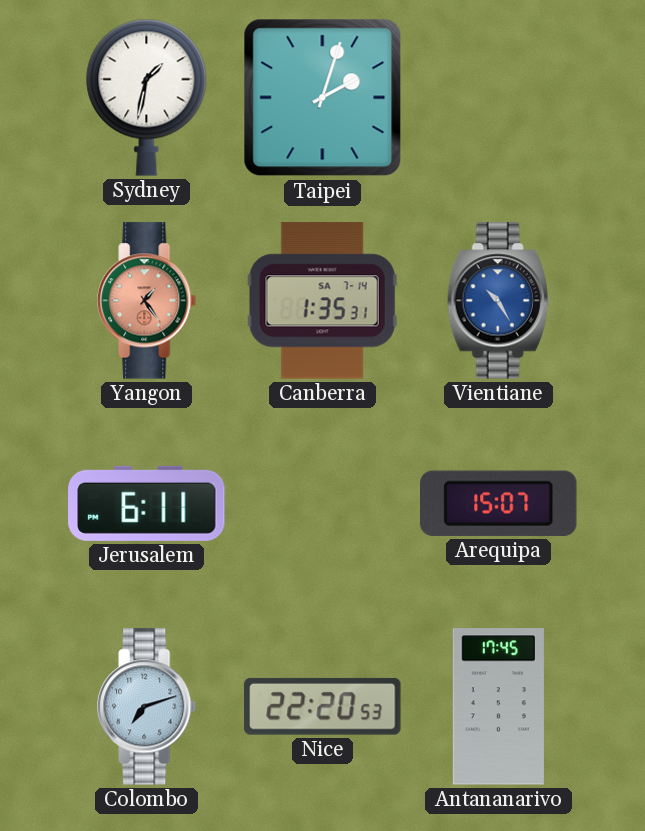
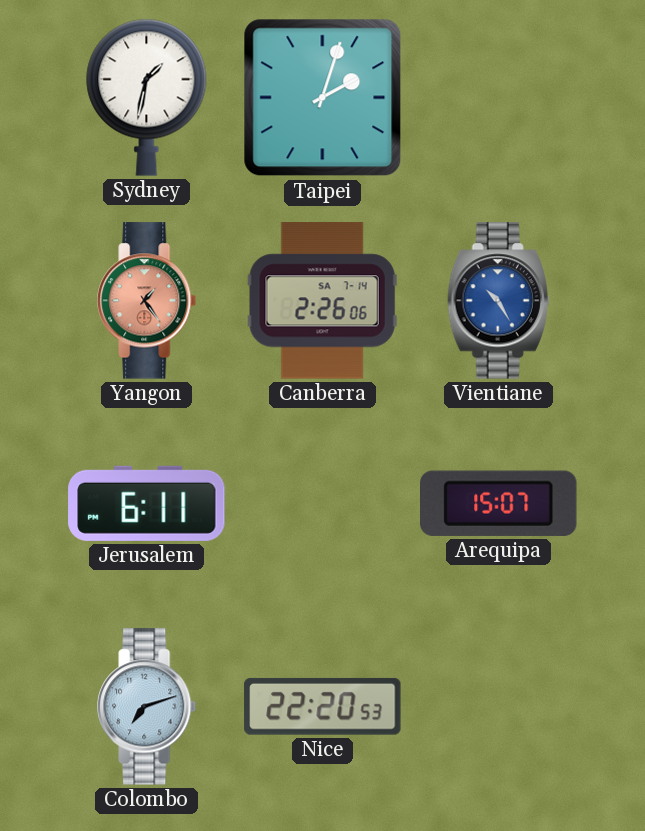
Canberra: 1:35 -> 2:26
Antananarivo: 17:45 -> none
